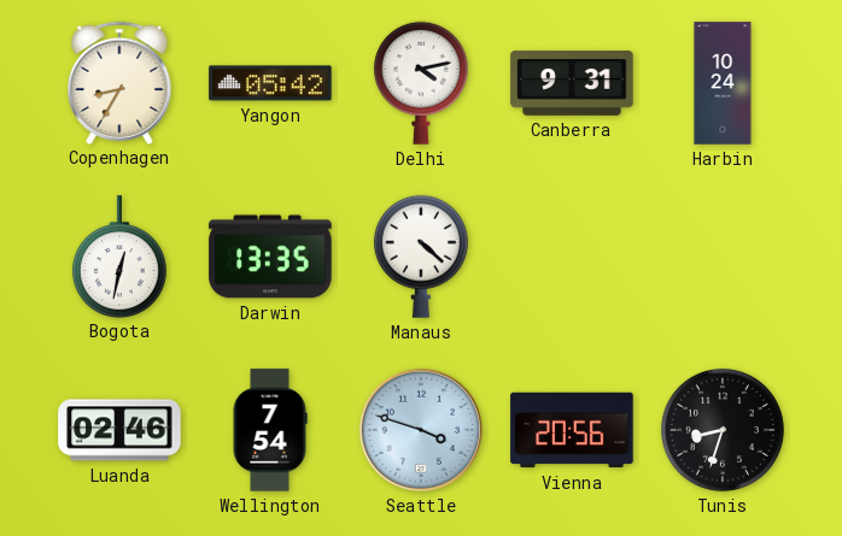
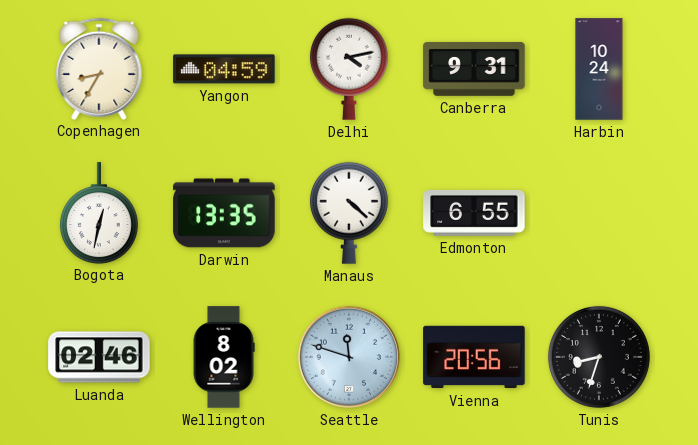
Yangon: 05:42 -> 04:59
Edmonton: none -> 6:55
Wellington: 7:54 -> 8:02
Seattle: 3:48 -> 11:48
